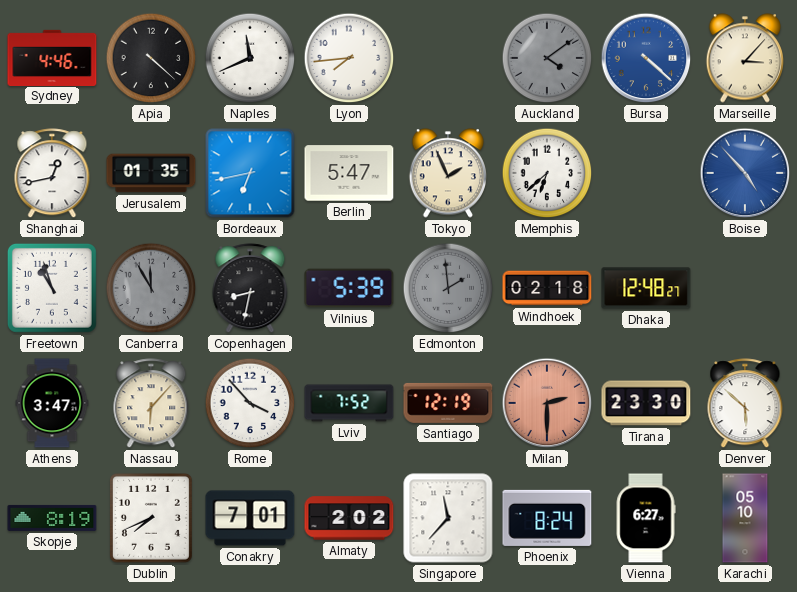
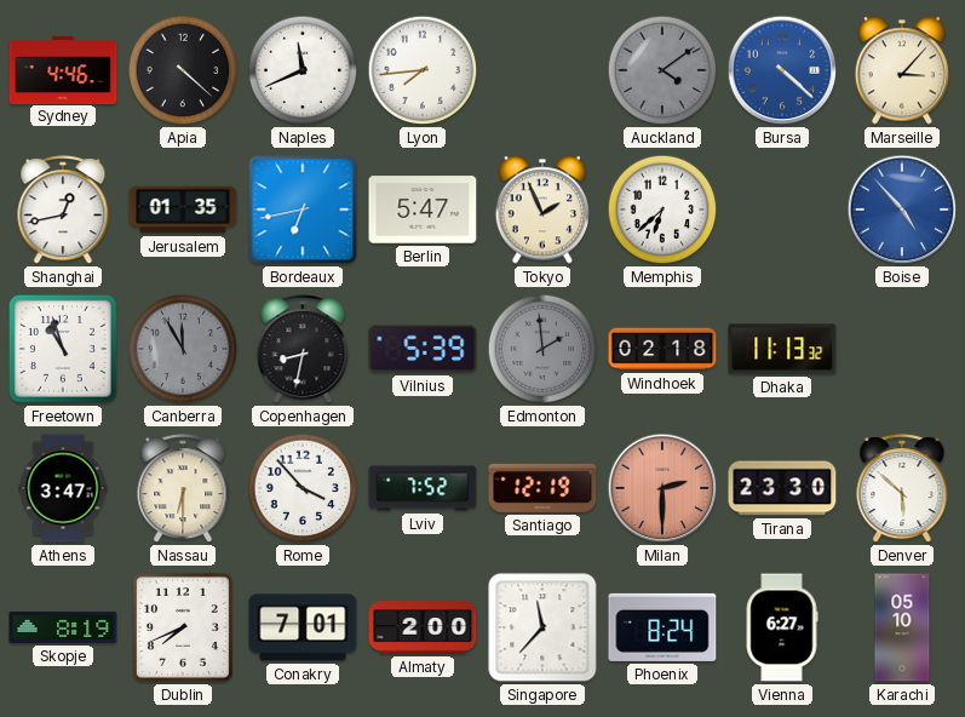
Dhaka: 12:48 -> 11:13
Nassau: 6:07 -> 6:30
Almaty: 2:02 -> 2:00
